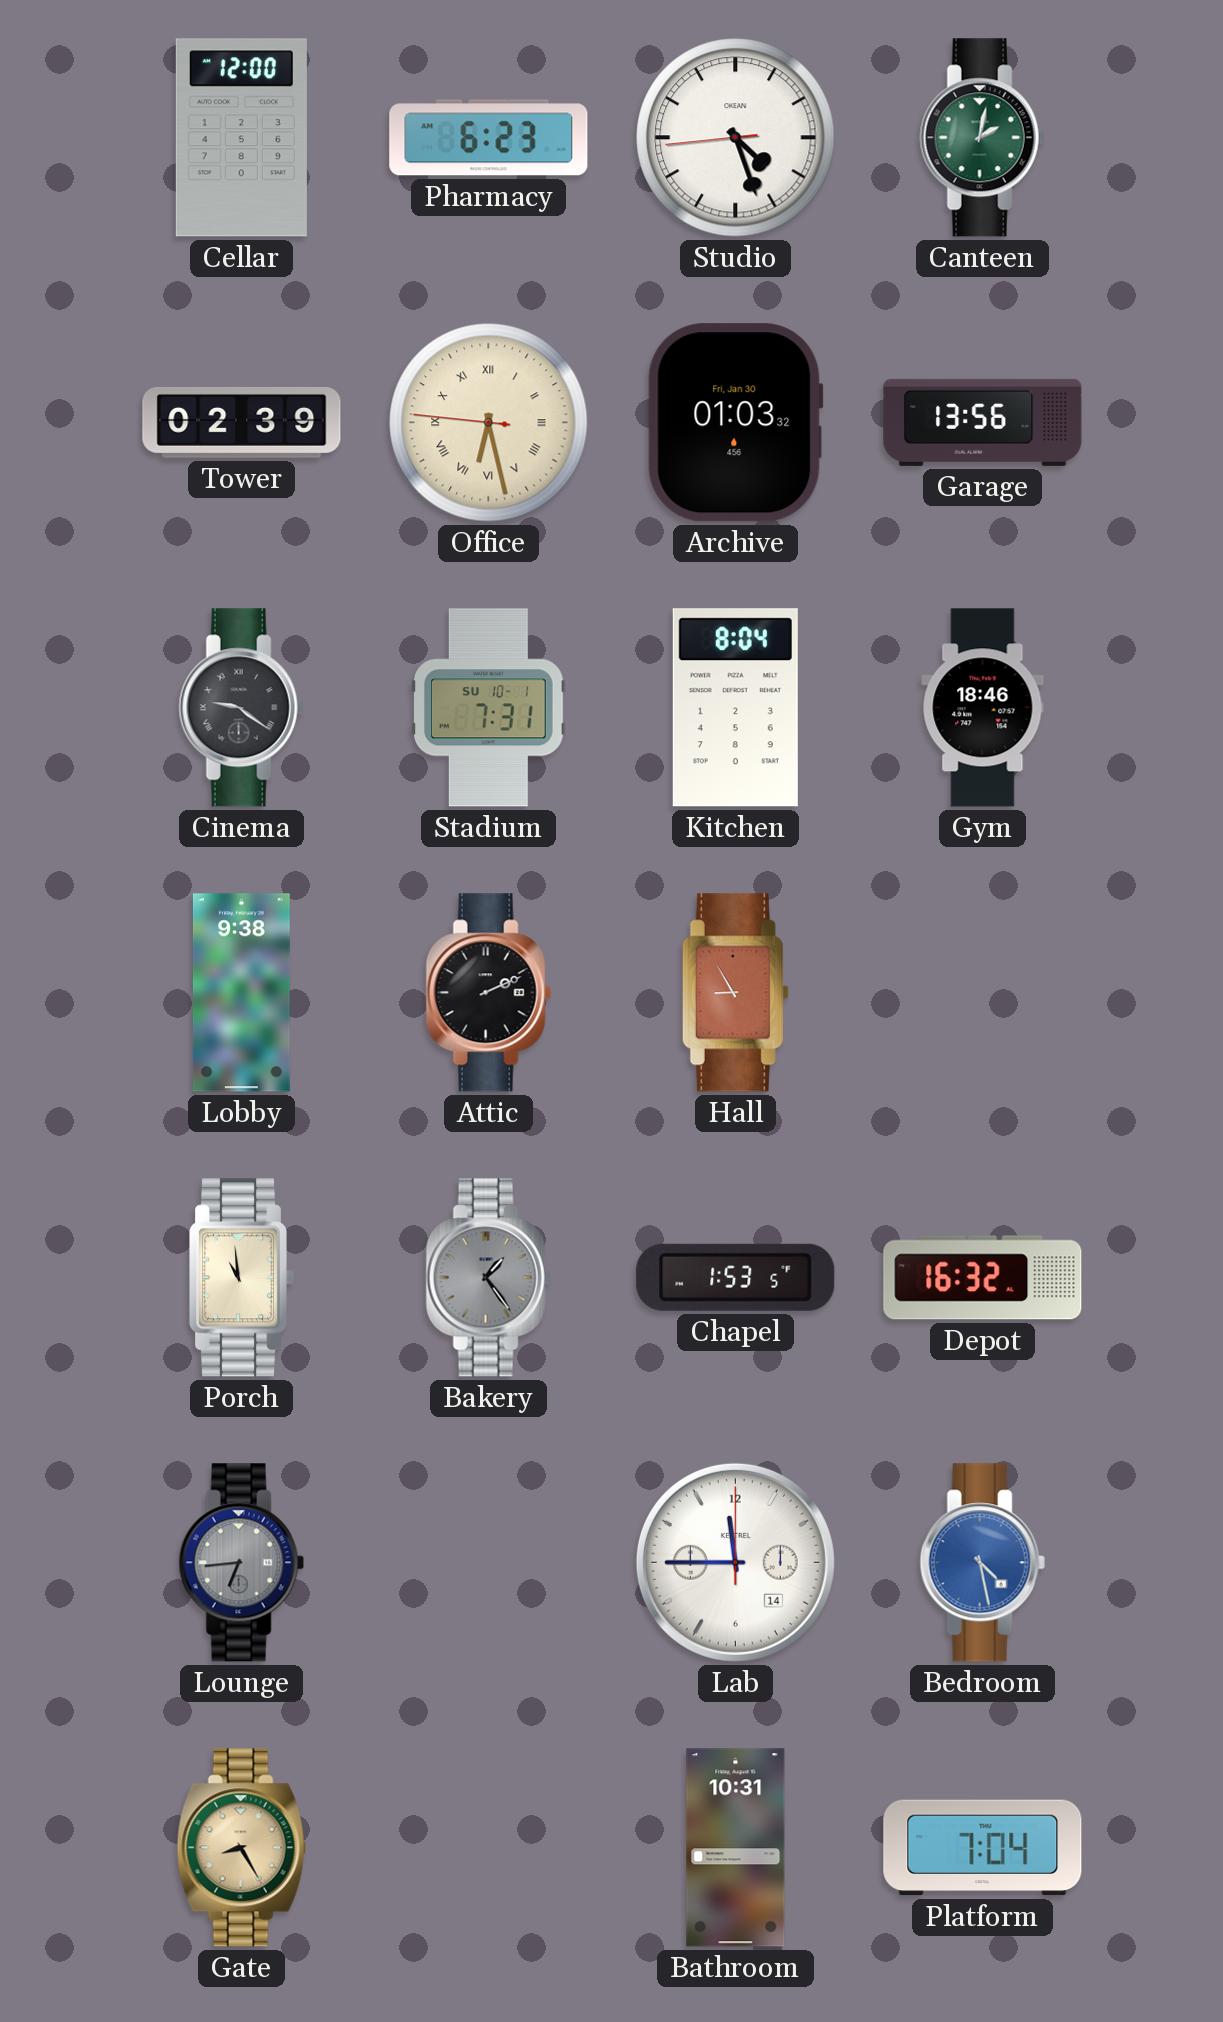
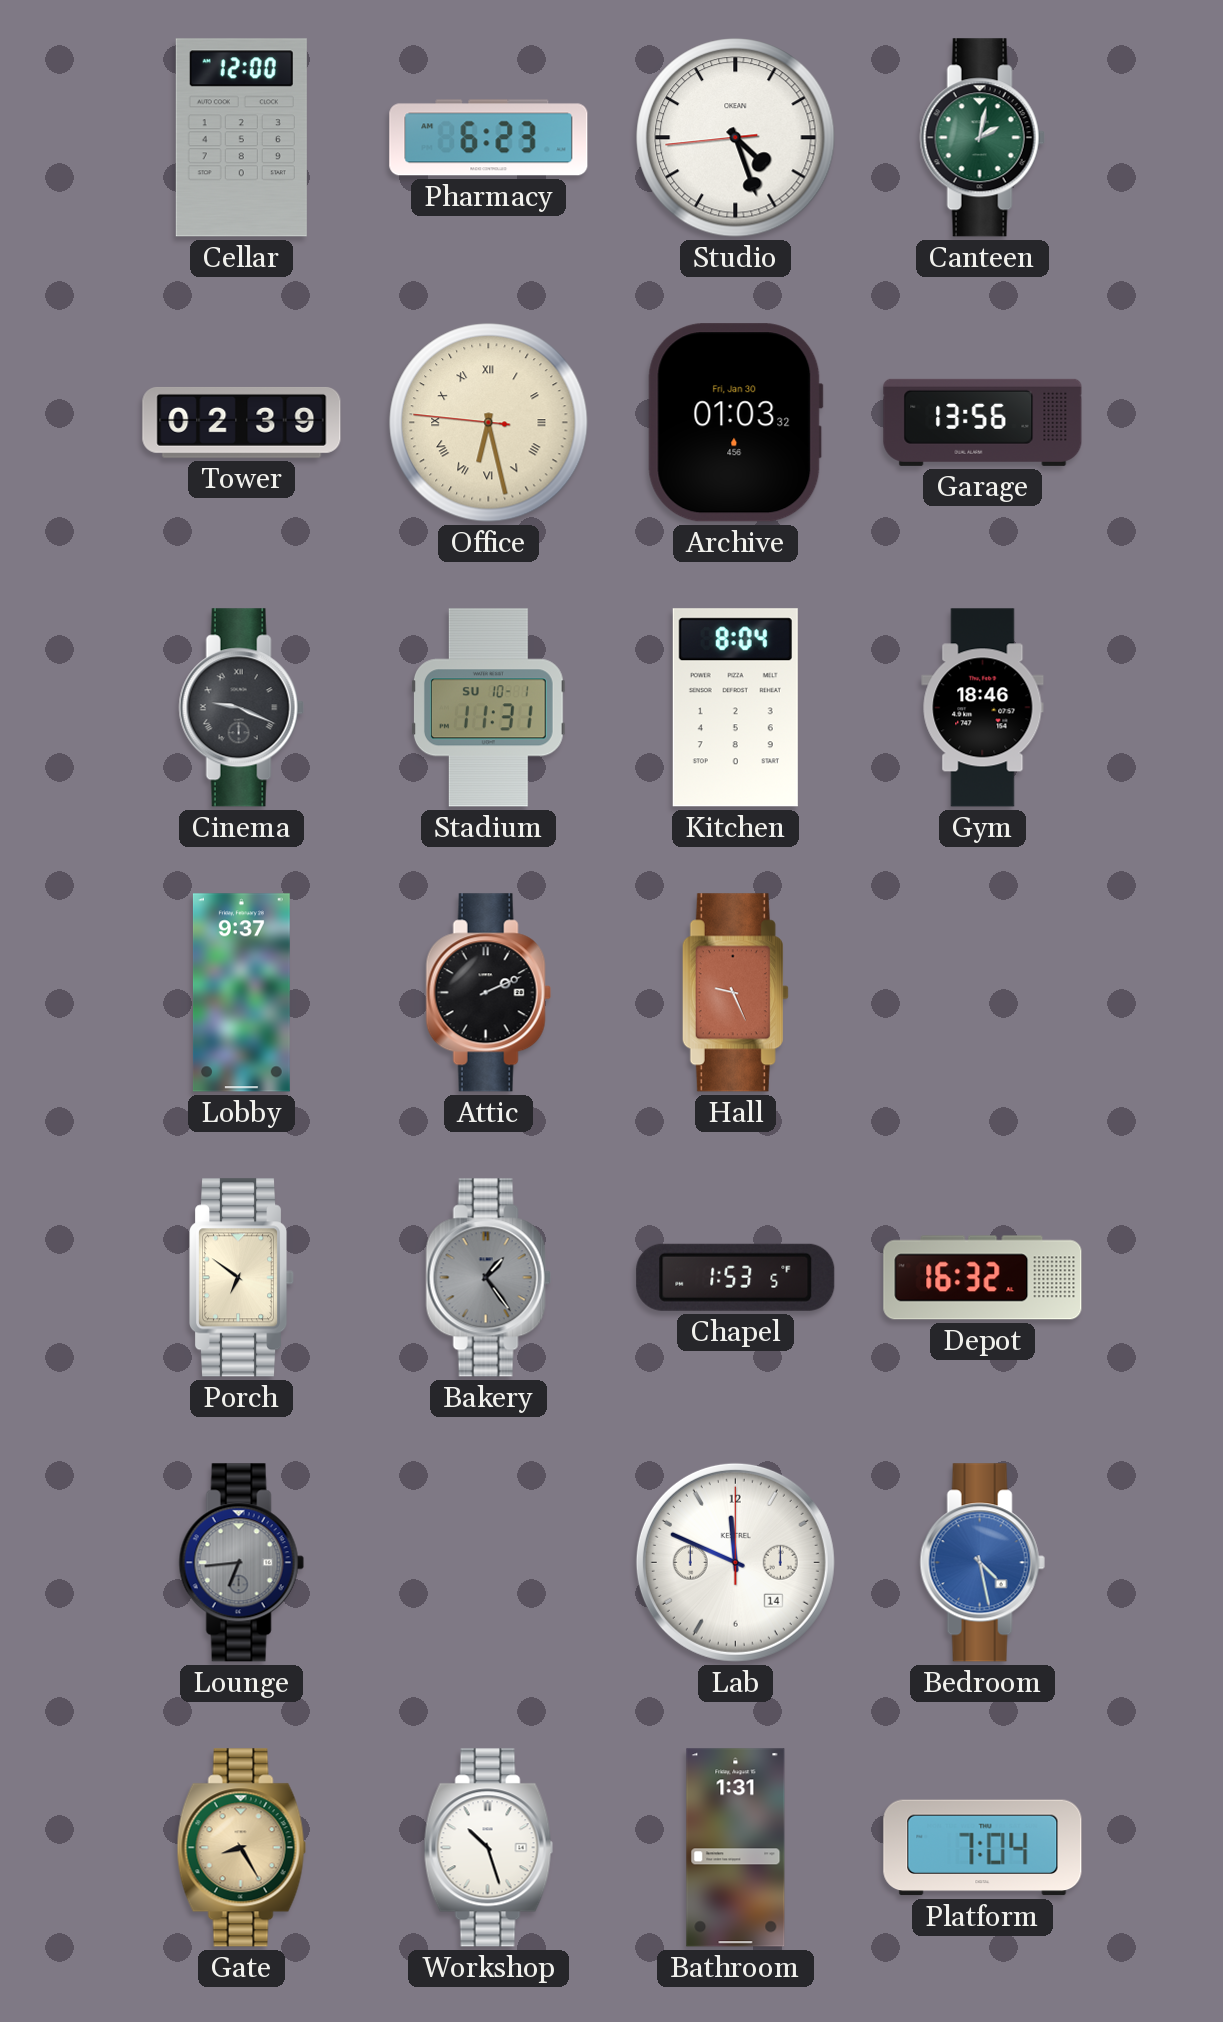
Cinema: 9:21 -> 9:19
Stadium: 7:31 -> 11:31
Lobby: 9:38 -> 9:37
Hall: 8:55 -> 9:26
Porch: 10:59 -> 6:51
Lab: 11:45 -> 11:49
Workshop: none -> 10:27
Bathroom: 10:31 -> 1:31
